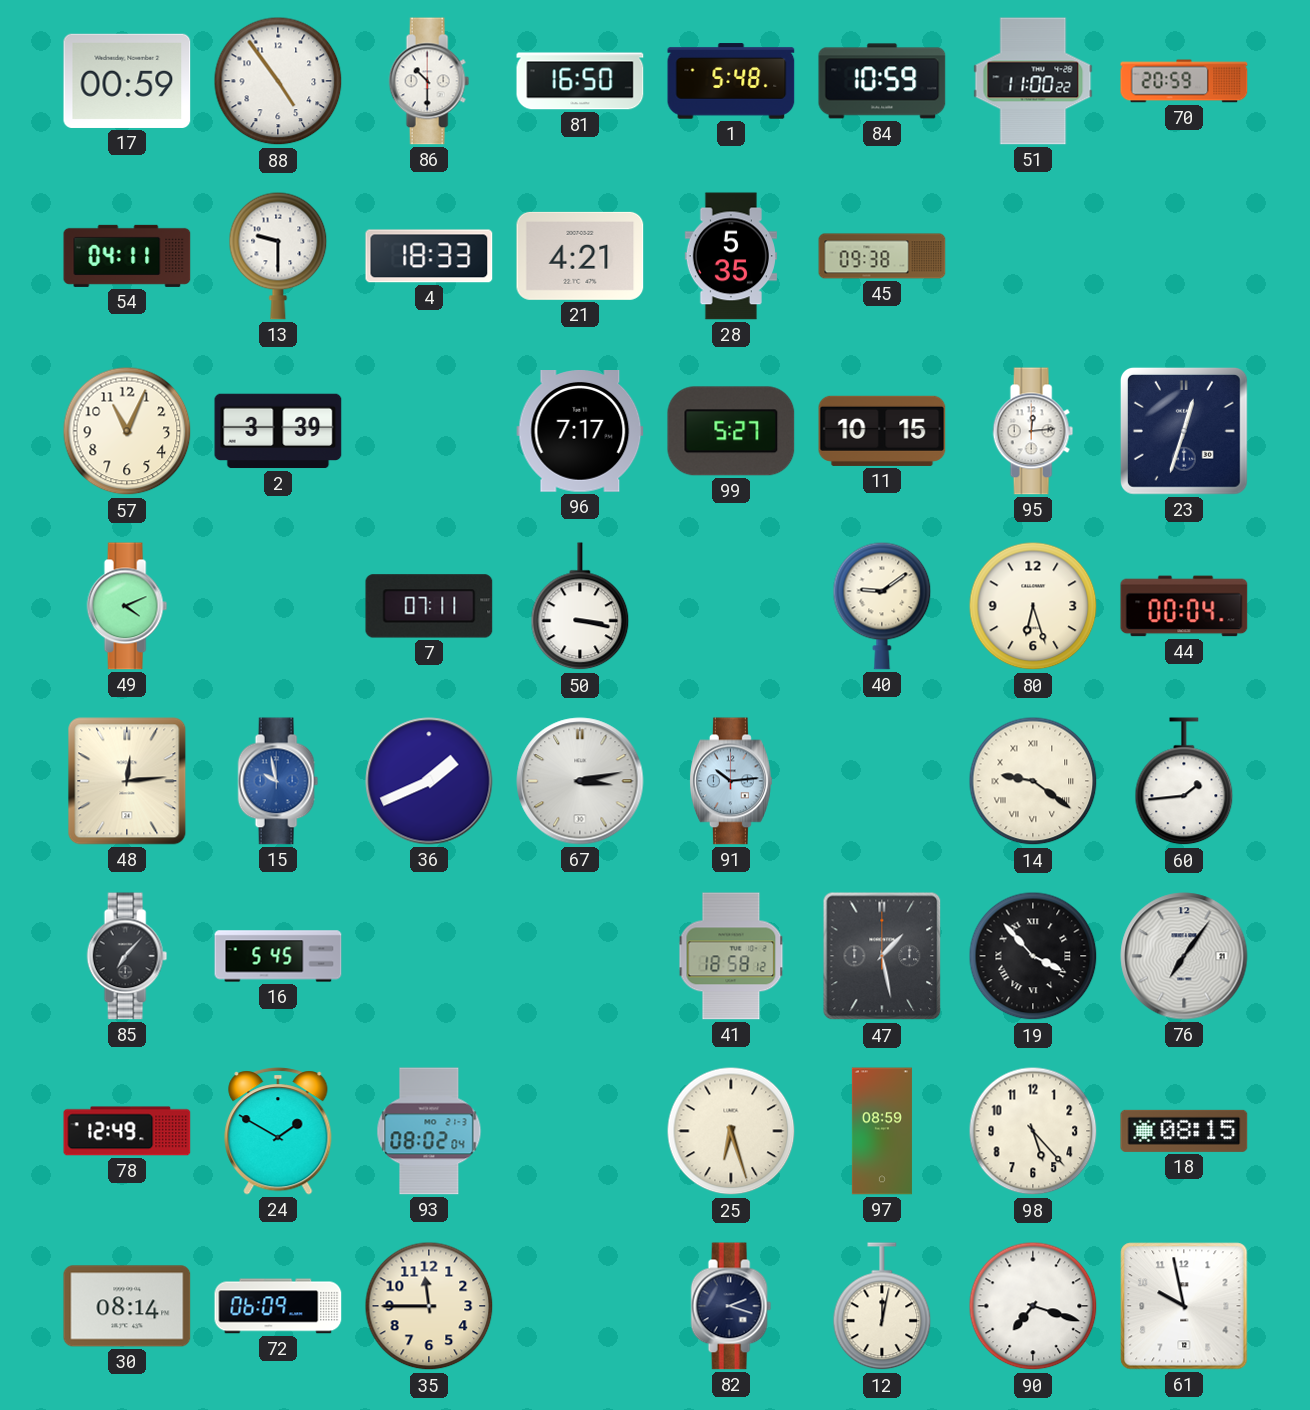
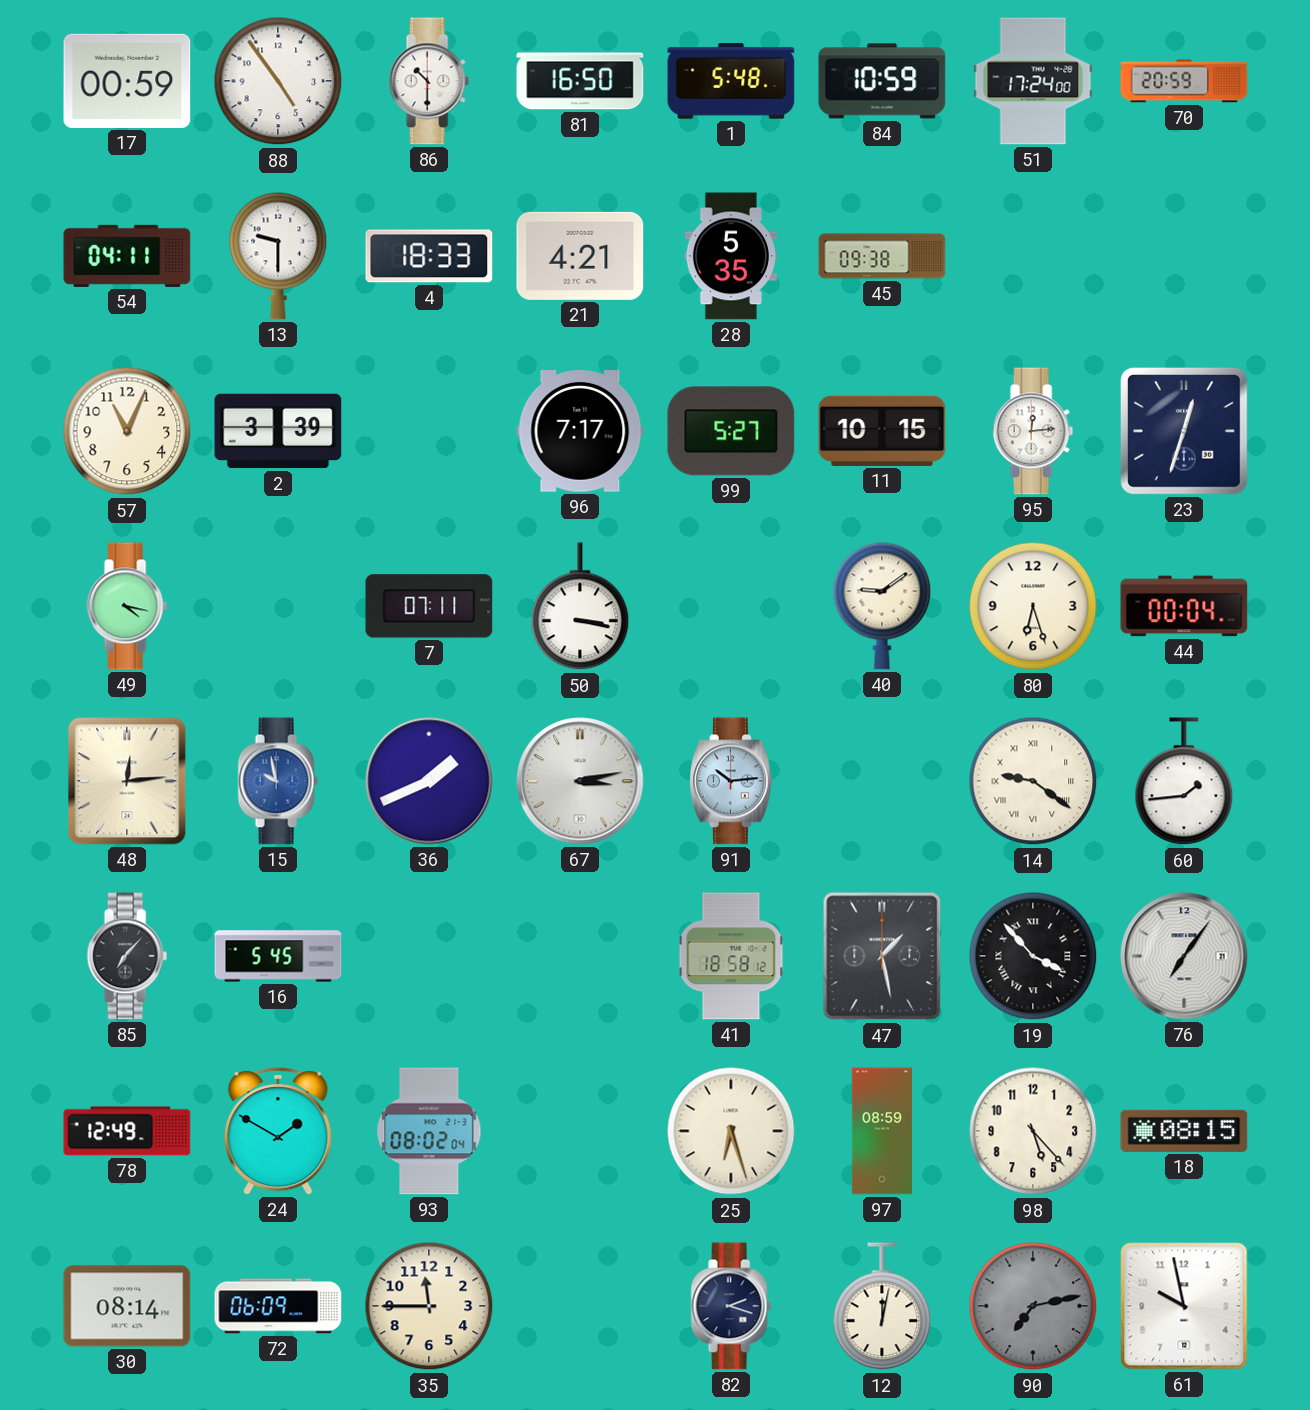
51: 11:00 -> 17:24
49: 4:11 -> 4:17
90: 7:18 -> 7:13
90 dial: white -> grey
